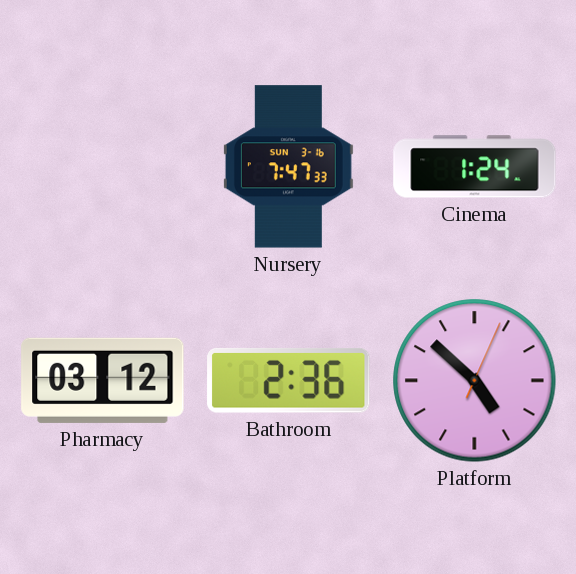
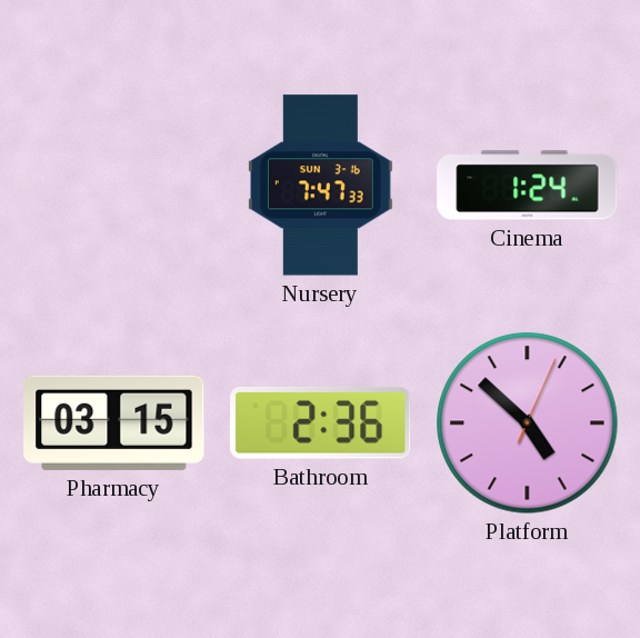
Pharmacy: 03:12 -> 03:15
